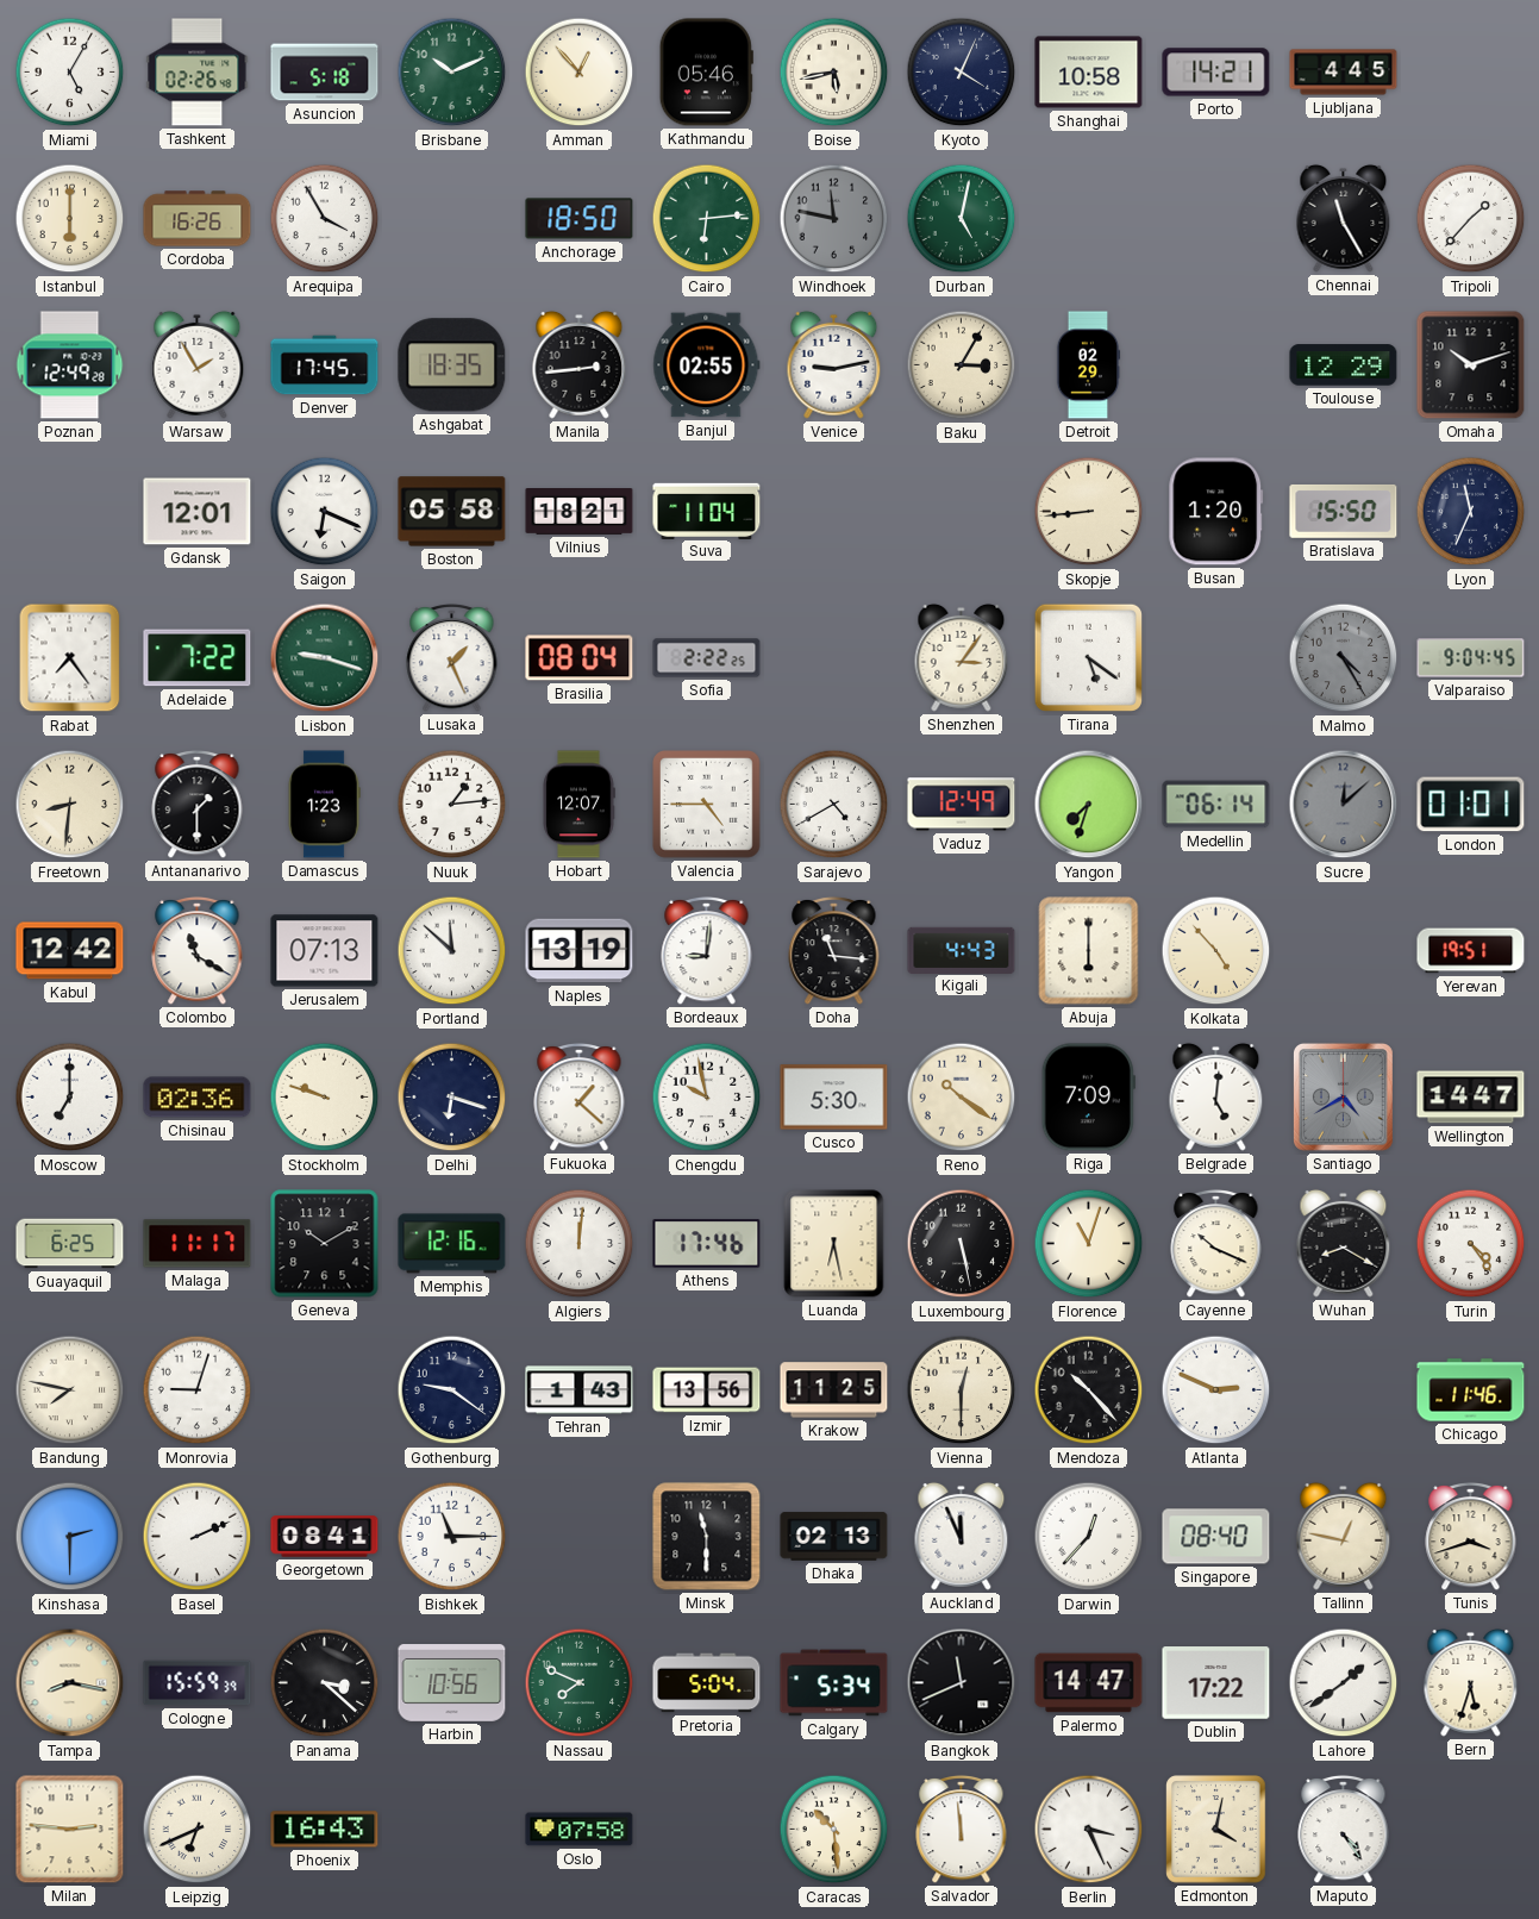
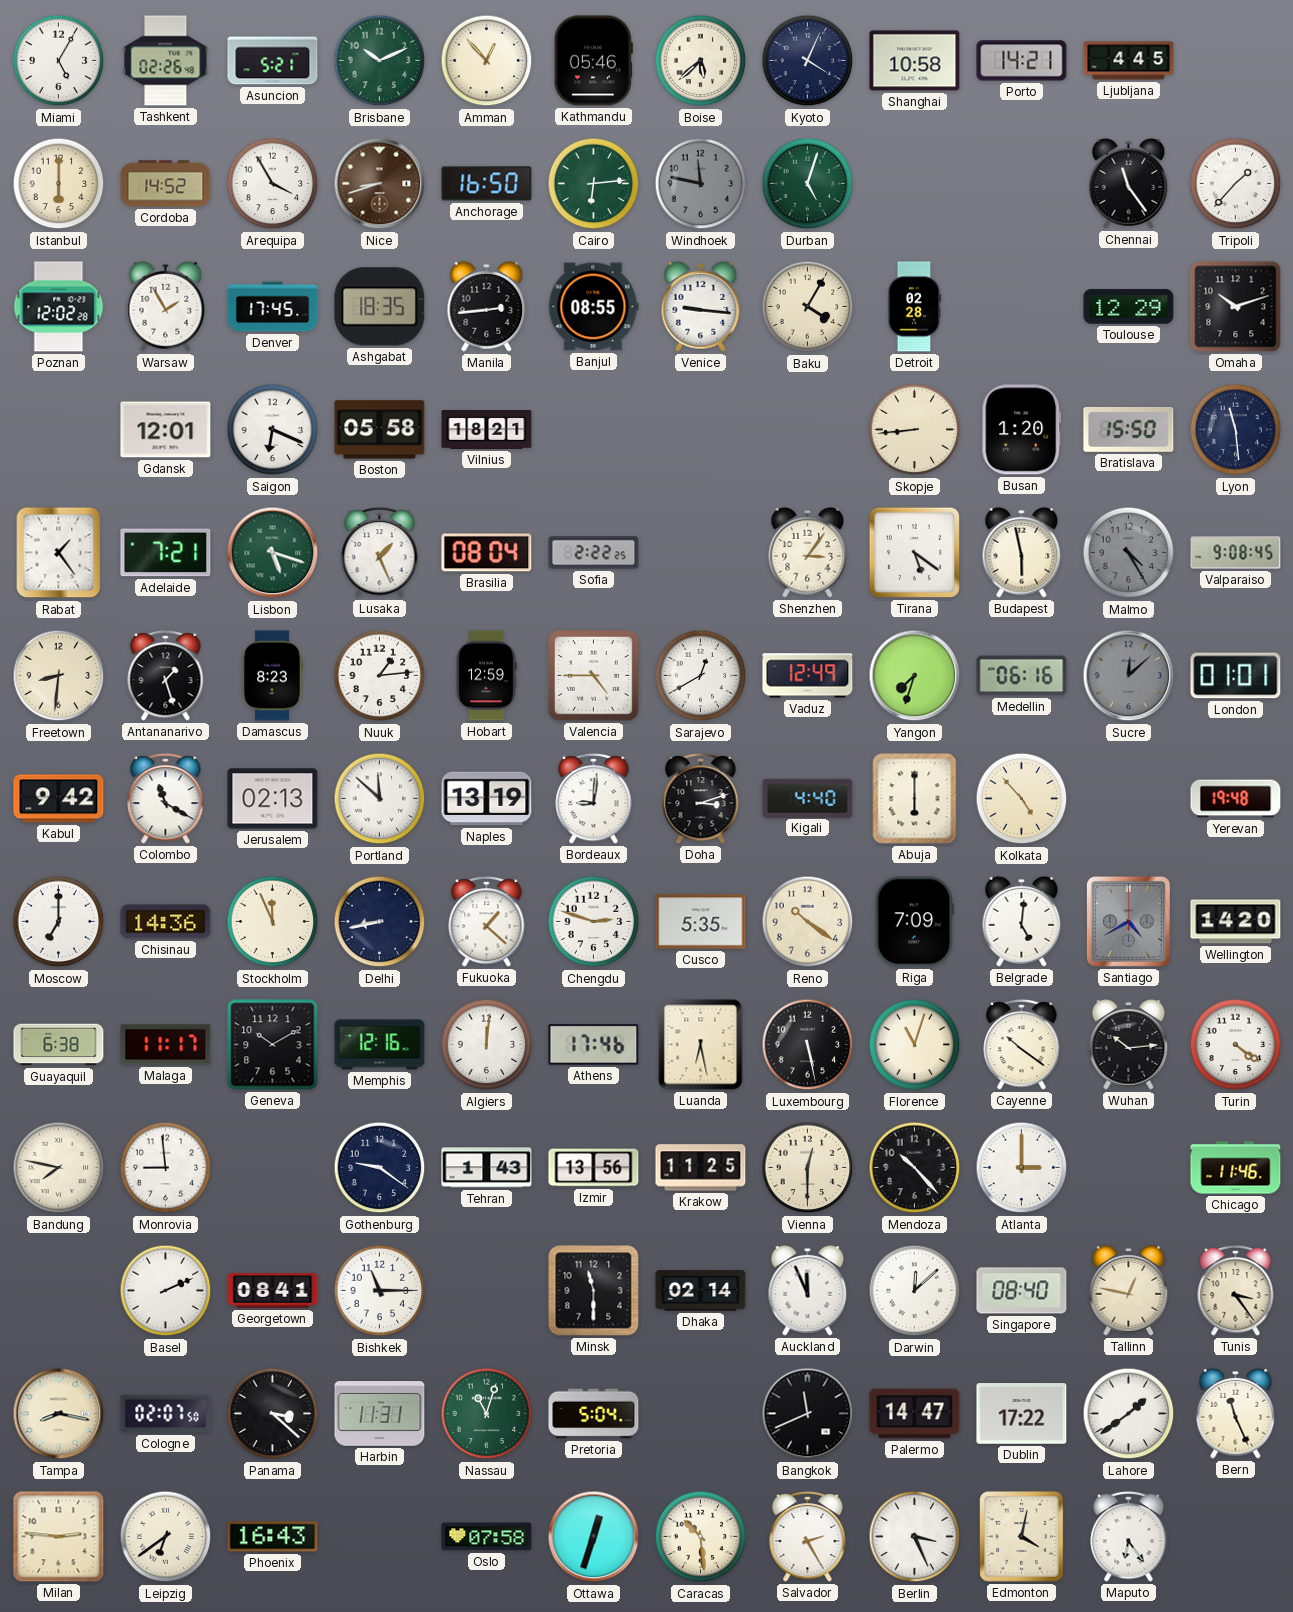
Asuncion: 5:18 -> 5:21
Boise: 5:43 -> 5:38
Cordoba: 16:26 -> 14:52
Nice: none -> 8:42
Anchorage: 18:50 -> 16:50
Durban: 5:02 -> 5:03
Chennai: 11:25 -> 11:24
Poznan: 12:49 -> 12:02
Banjul: 02:55 -> 08:55
Venice: 9:13 -> 9:16
Baku: 3:05 -> 4:05
Detroit: 02:29 -> 02:28
Suva: 11:04 -> none
Lyon: 11:34 -> 11:29
Rabat: 7:24 -> 1:24
Adelaide: 7:22 -> 7:21
Lisbon: 9:18 -> 5:18
Budapest: none -> 5:58
Valparaiso: 9:04 -> 9:08
Antananarivo: 1:30 -> 1:27
Damascus: 1:23 -> 8:23
Hobart: 12:07 -> 12:59
Sarajevo: 4:40 -> 12:40
Medellin: 06:14 -> 06:16
Kabul: 12:42 -> 9:42
Jerusalem: 07:13 -> 02:13
Doha: 11:16 -> 3:12
Kigali: 4:43 -> 4:40
Yerevan: 19:51 -> 19:48
Chisinau: 02:36 -> 14:36
Stockholm: 9:48 -> 11:56
Delhi: 6:18 -> 8:43
Chengdu: 9:58 -> 2:48
Cusco: 5:30 -> 5:35
Wellington: 14:47 -> 14:20
Guayaquil: 6:25 -> 6:38
Cayenne: 10:19 -> 10:21
Wuhan: 8:20 -> 10:14
Turin: 4:24 -> 4:21
Monrovia: 9:03 -> 8:59
Atlanta: 2:49 -> 3:00
Kinshasa: 2:30 -> none
Dhaka: 02:13 -> 02:14
Darwin: 12:37 -> 12:08
Tunis: 3:42 -> 3:24
Cologne: 15:59 -> 02:07
Harbin: 10:56 -> 11:31
Nassau: 7:49 -> 11:03
Calgary: 5:34 -> none
Bern: 5:33 -> 11:26
Leipzig: 6:41 -> 6:39
Ottawa: none -> 12:33
Salvador: 11:59 -> 2:25
Maputo: 4:24 -> 6:24
